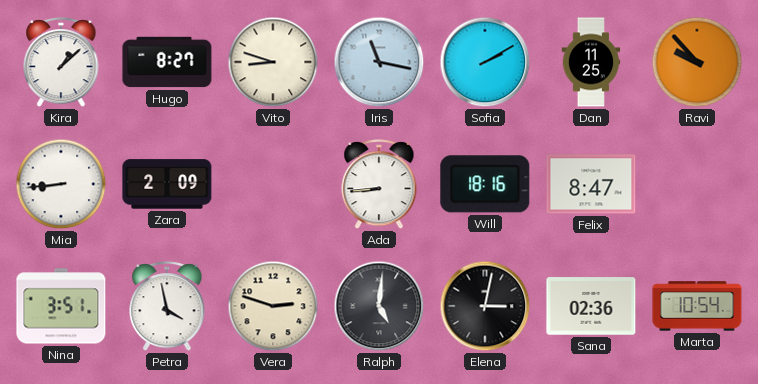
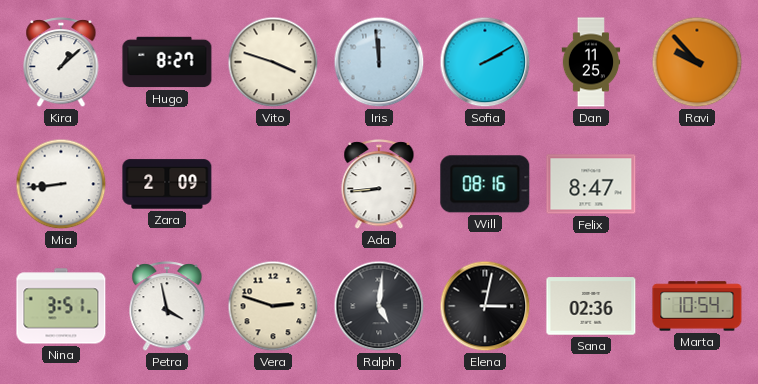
Vito: 8:48 -> 3:48
Iris: 11:17 -> 11:59
Will: 18:16 -> 08:16
